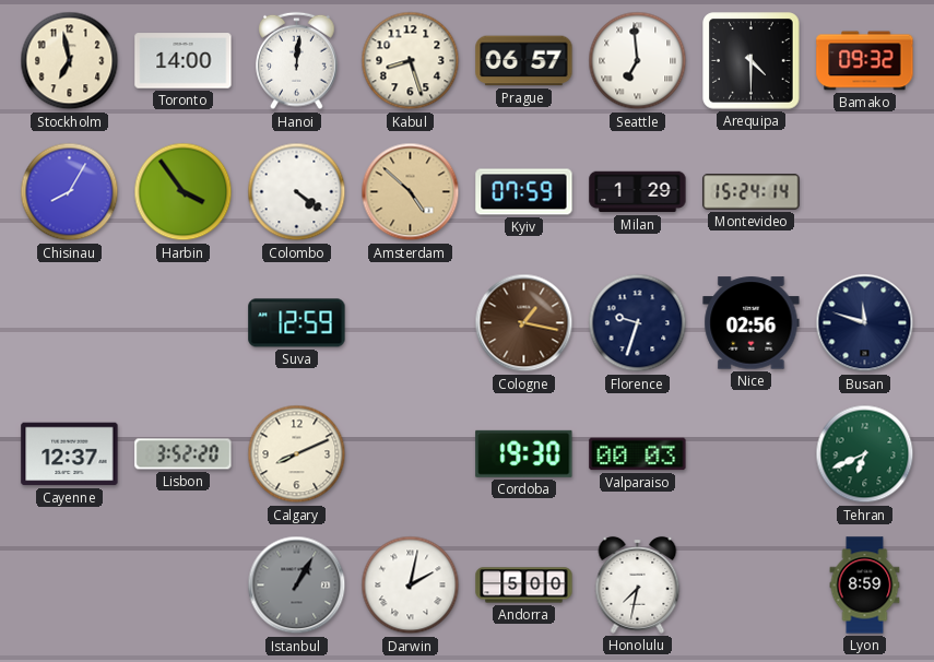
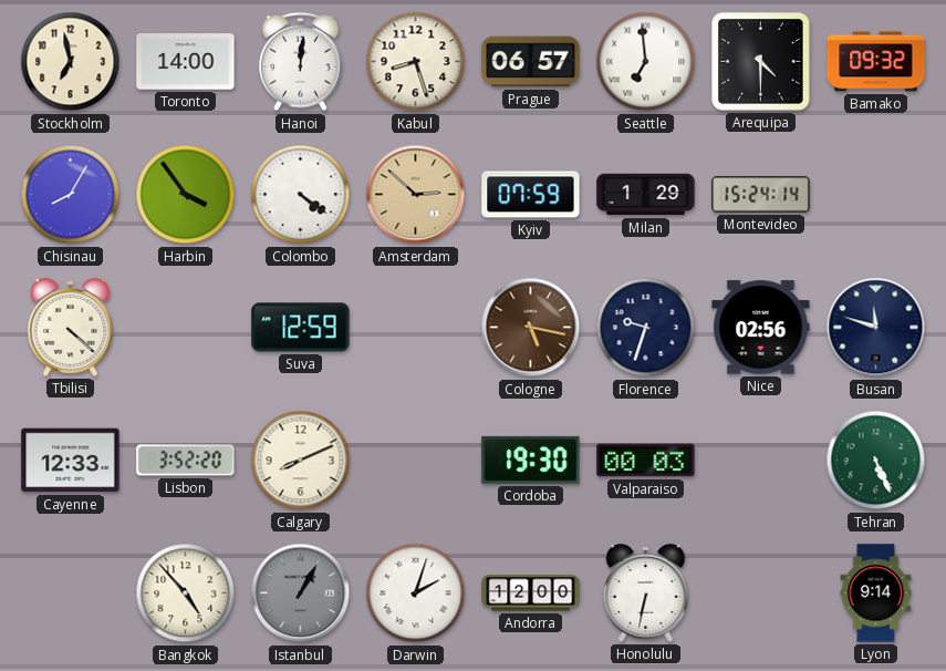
Amsterdam: 4:52 -> 2:52
Tbilisi: none -> 4:22
Cologne: 1:17 -> 5:17
Cayenne: 12:37 -> 12:33
Tehran: 6:41 -> 5:26
Bangkok: none -> 4:53
Darwin: 2:02 -> 2:03
Andorra: 5:00 -> 12:00
Honolulu: 7:32 -> 6:32
Lyon: 8:59 -> 9:14
